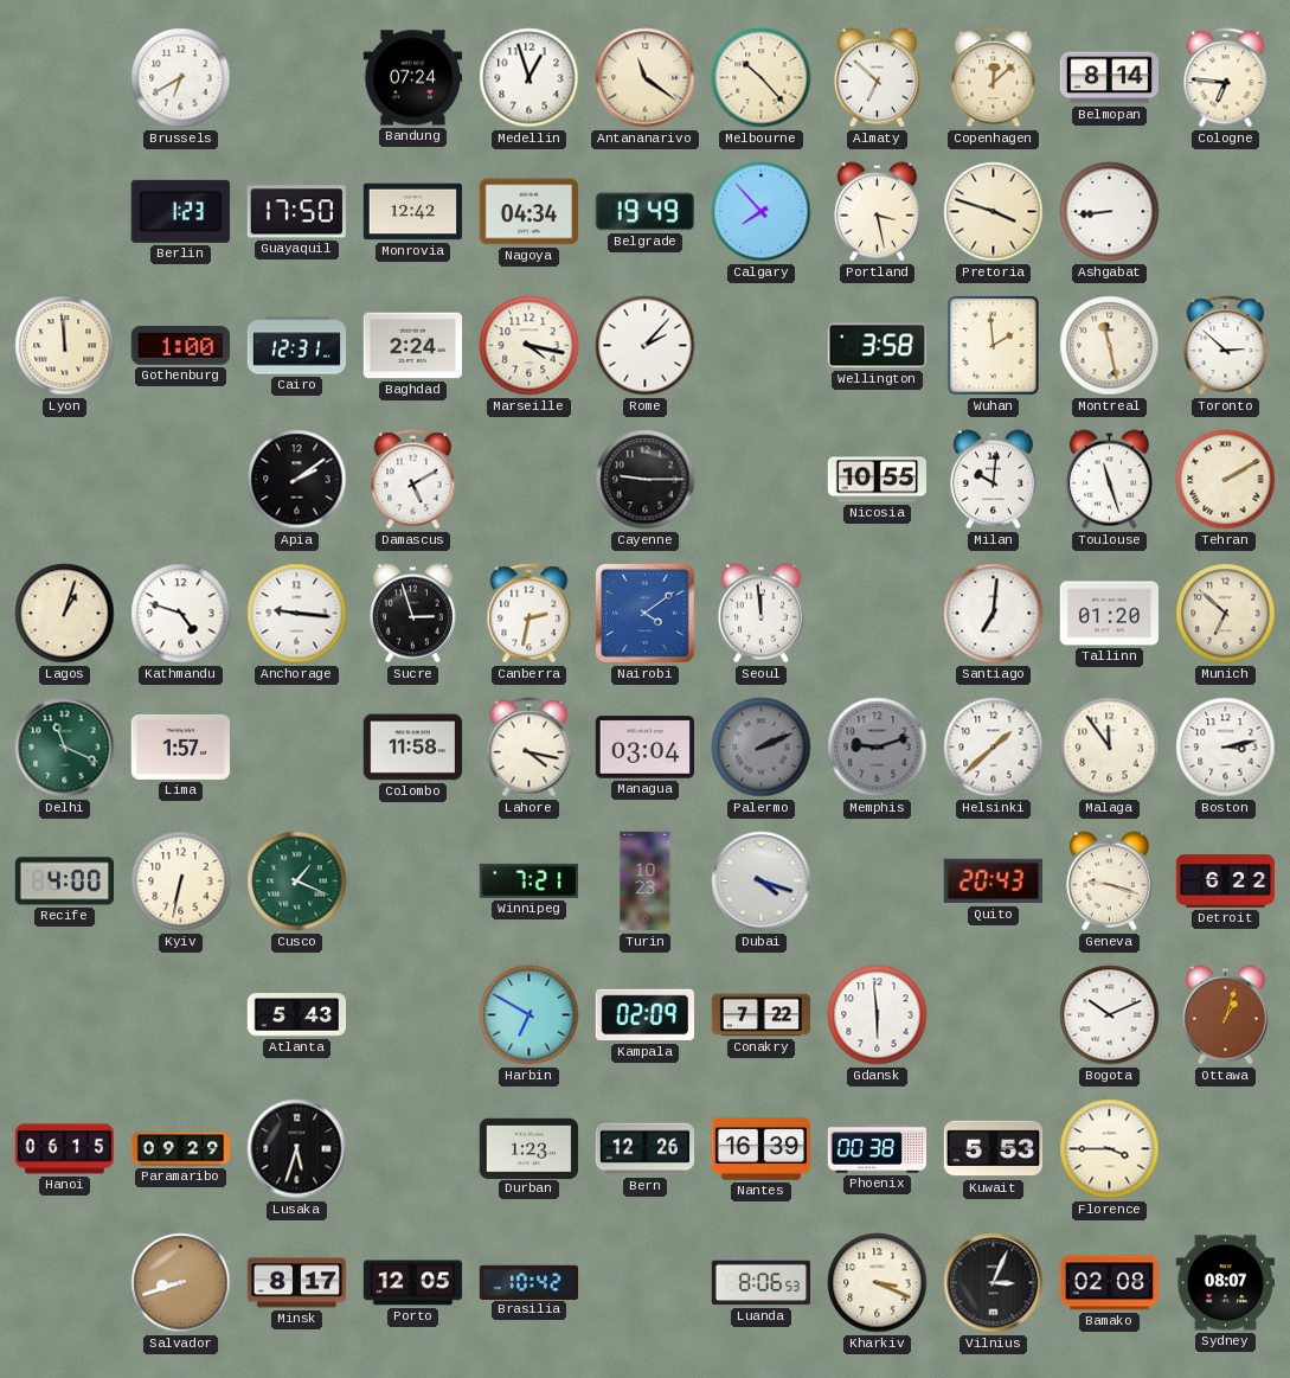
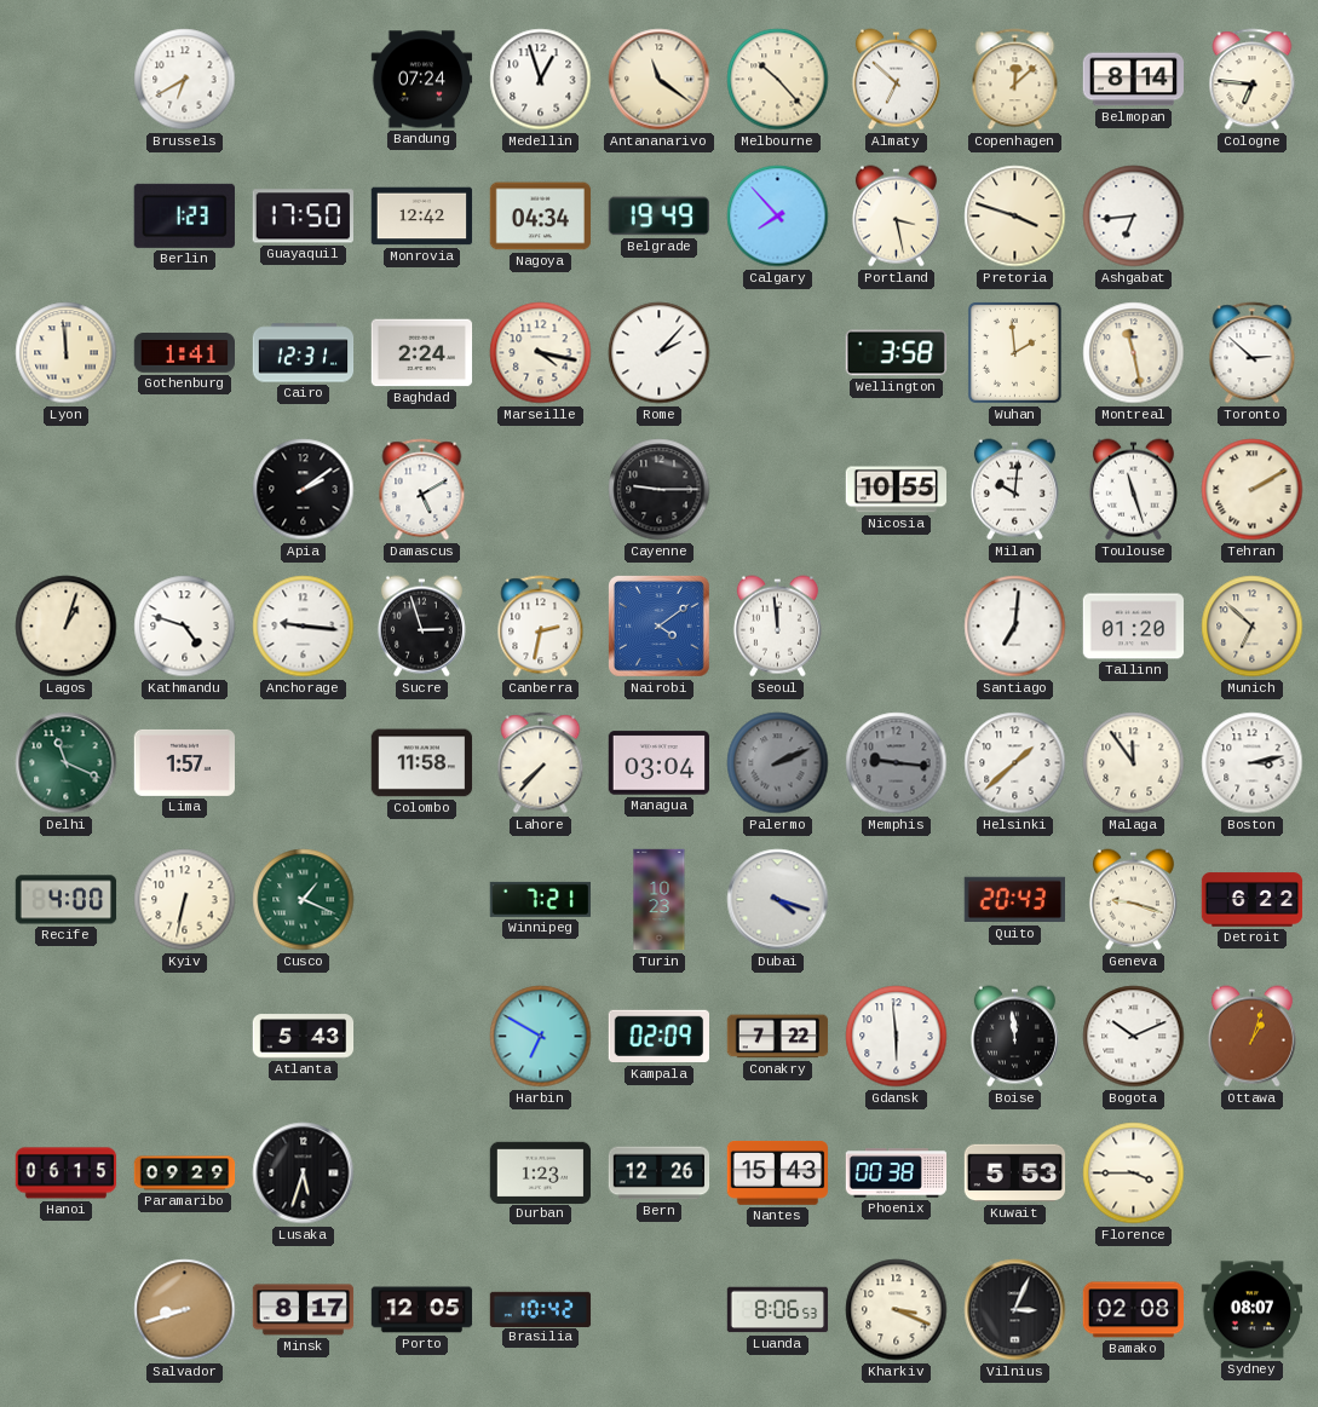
Ashgabat: 8:44 -> 6:44
Gothenburg: 1:00 -> 1:41
Lahore: 4:17 -> 7:37
Memphis: 9:12 -> 9:16
Boise: none -> 11:59
Nantes: 16:39 -> 15:43
